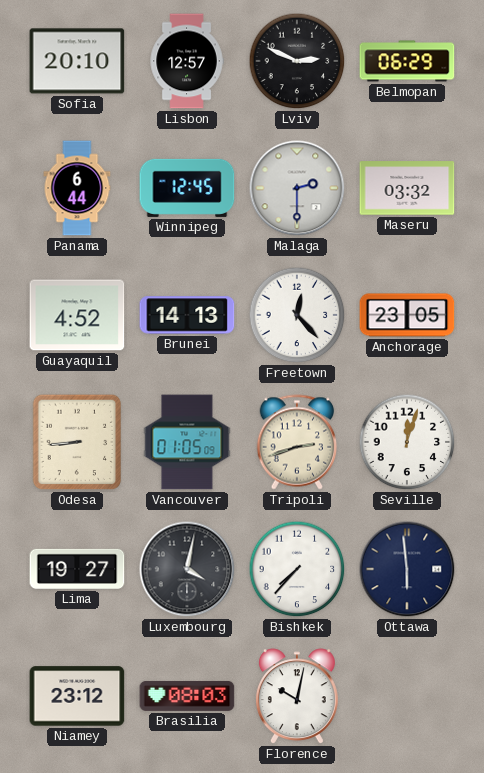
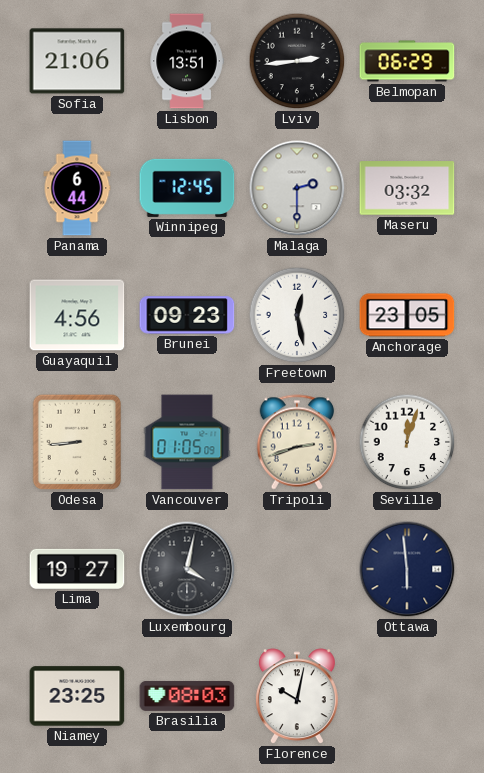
Sofia: 20:10 -> 21:06
Lisbon: 12:57 -> 13:51
Lviv: 2:49 -> 2:44
Guayaquil: 4:52 -> 4:56
Brunei: 14:13 -> 09:23
Freetown: 12:23 -> 12:28
Bishkek: 7:37 -> none
Niamey: 23:12 -> 23:25
